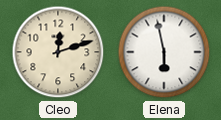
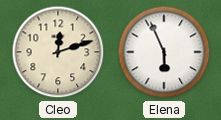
Elena: 5:58 -> 5:56
